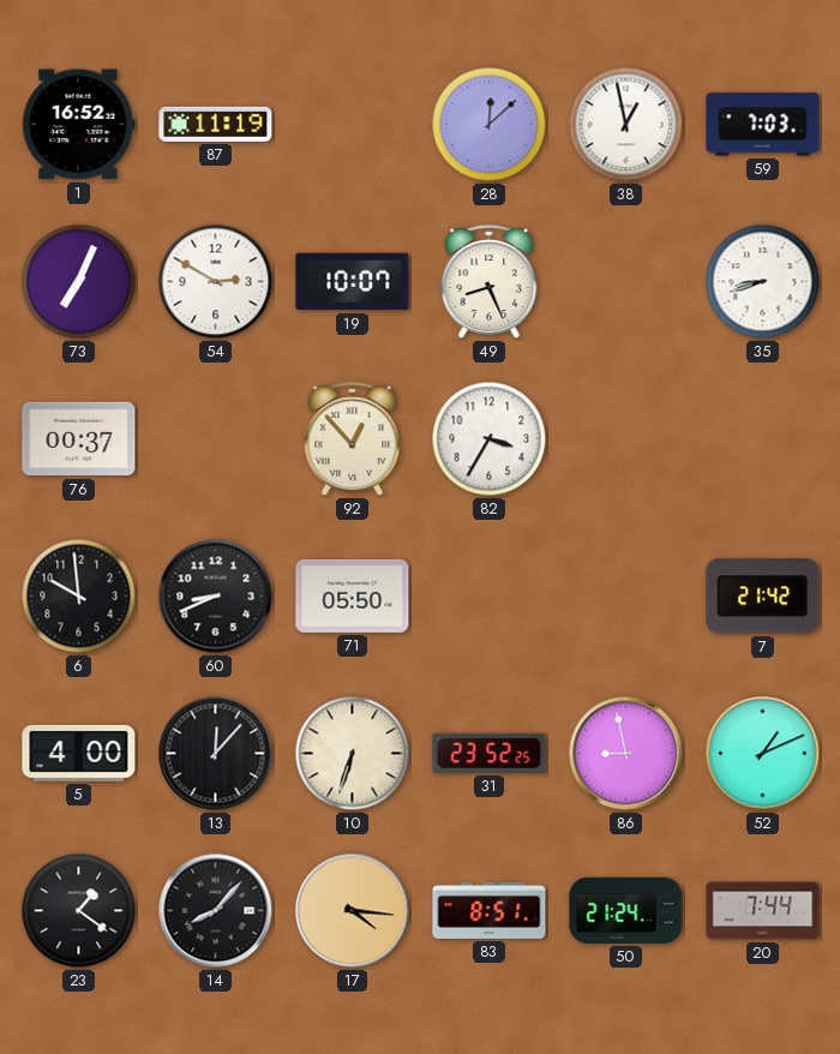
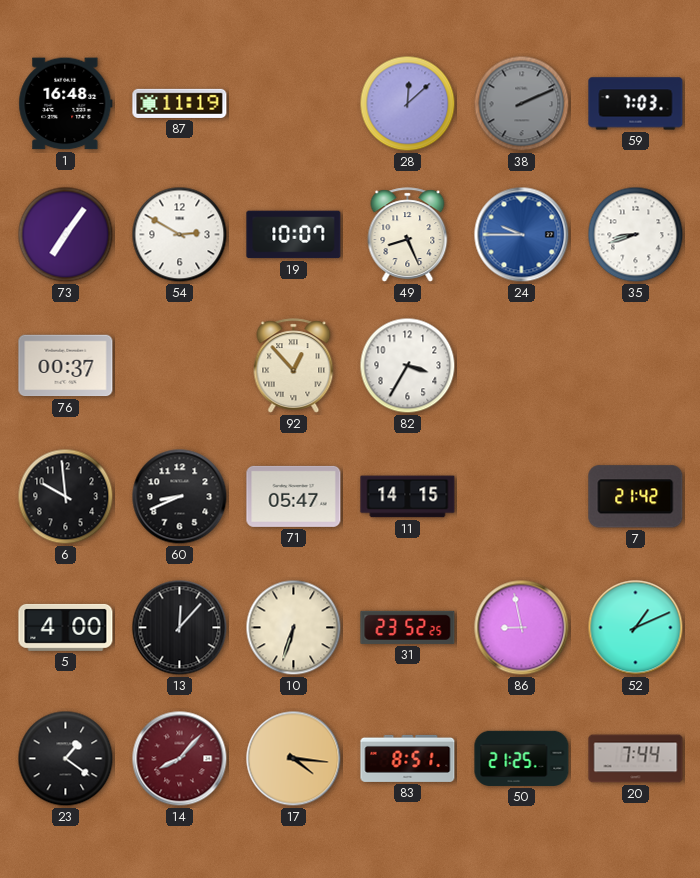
1: 16:52 -> 16:48
38: 12:58 -> 2:11
38 dial: white -> grey
73: 7:04 -> 7:06
24: none -> 9:45
71: 05:50 -> 05:47
11: none -> 14:15
14 dial: black -> burgundy
50: 21:24 -> 21:25
